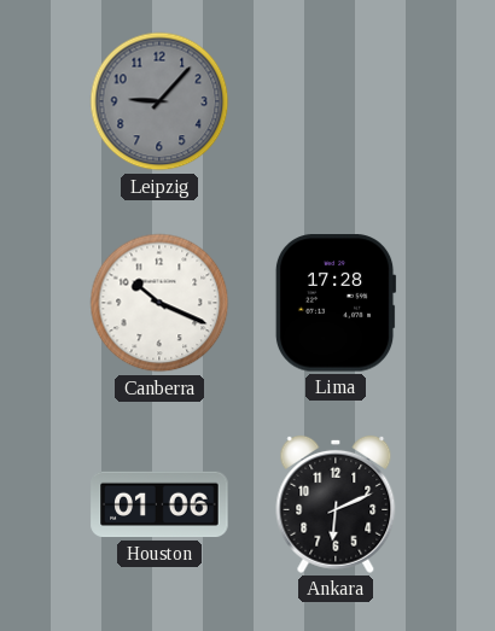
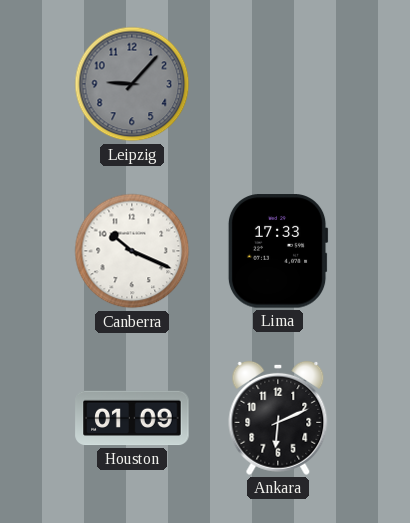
Lima: 17:28 -> 17:33
Houston: 01:06 -> 01:09
